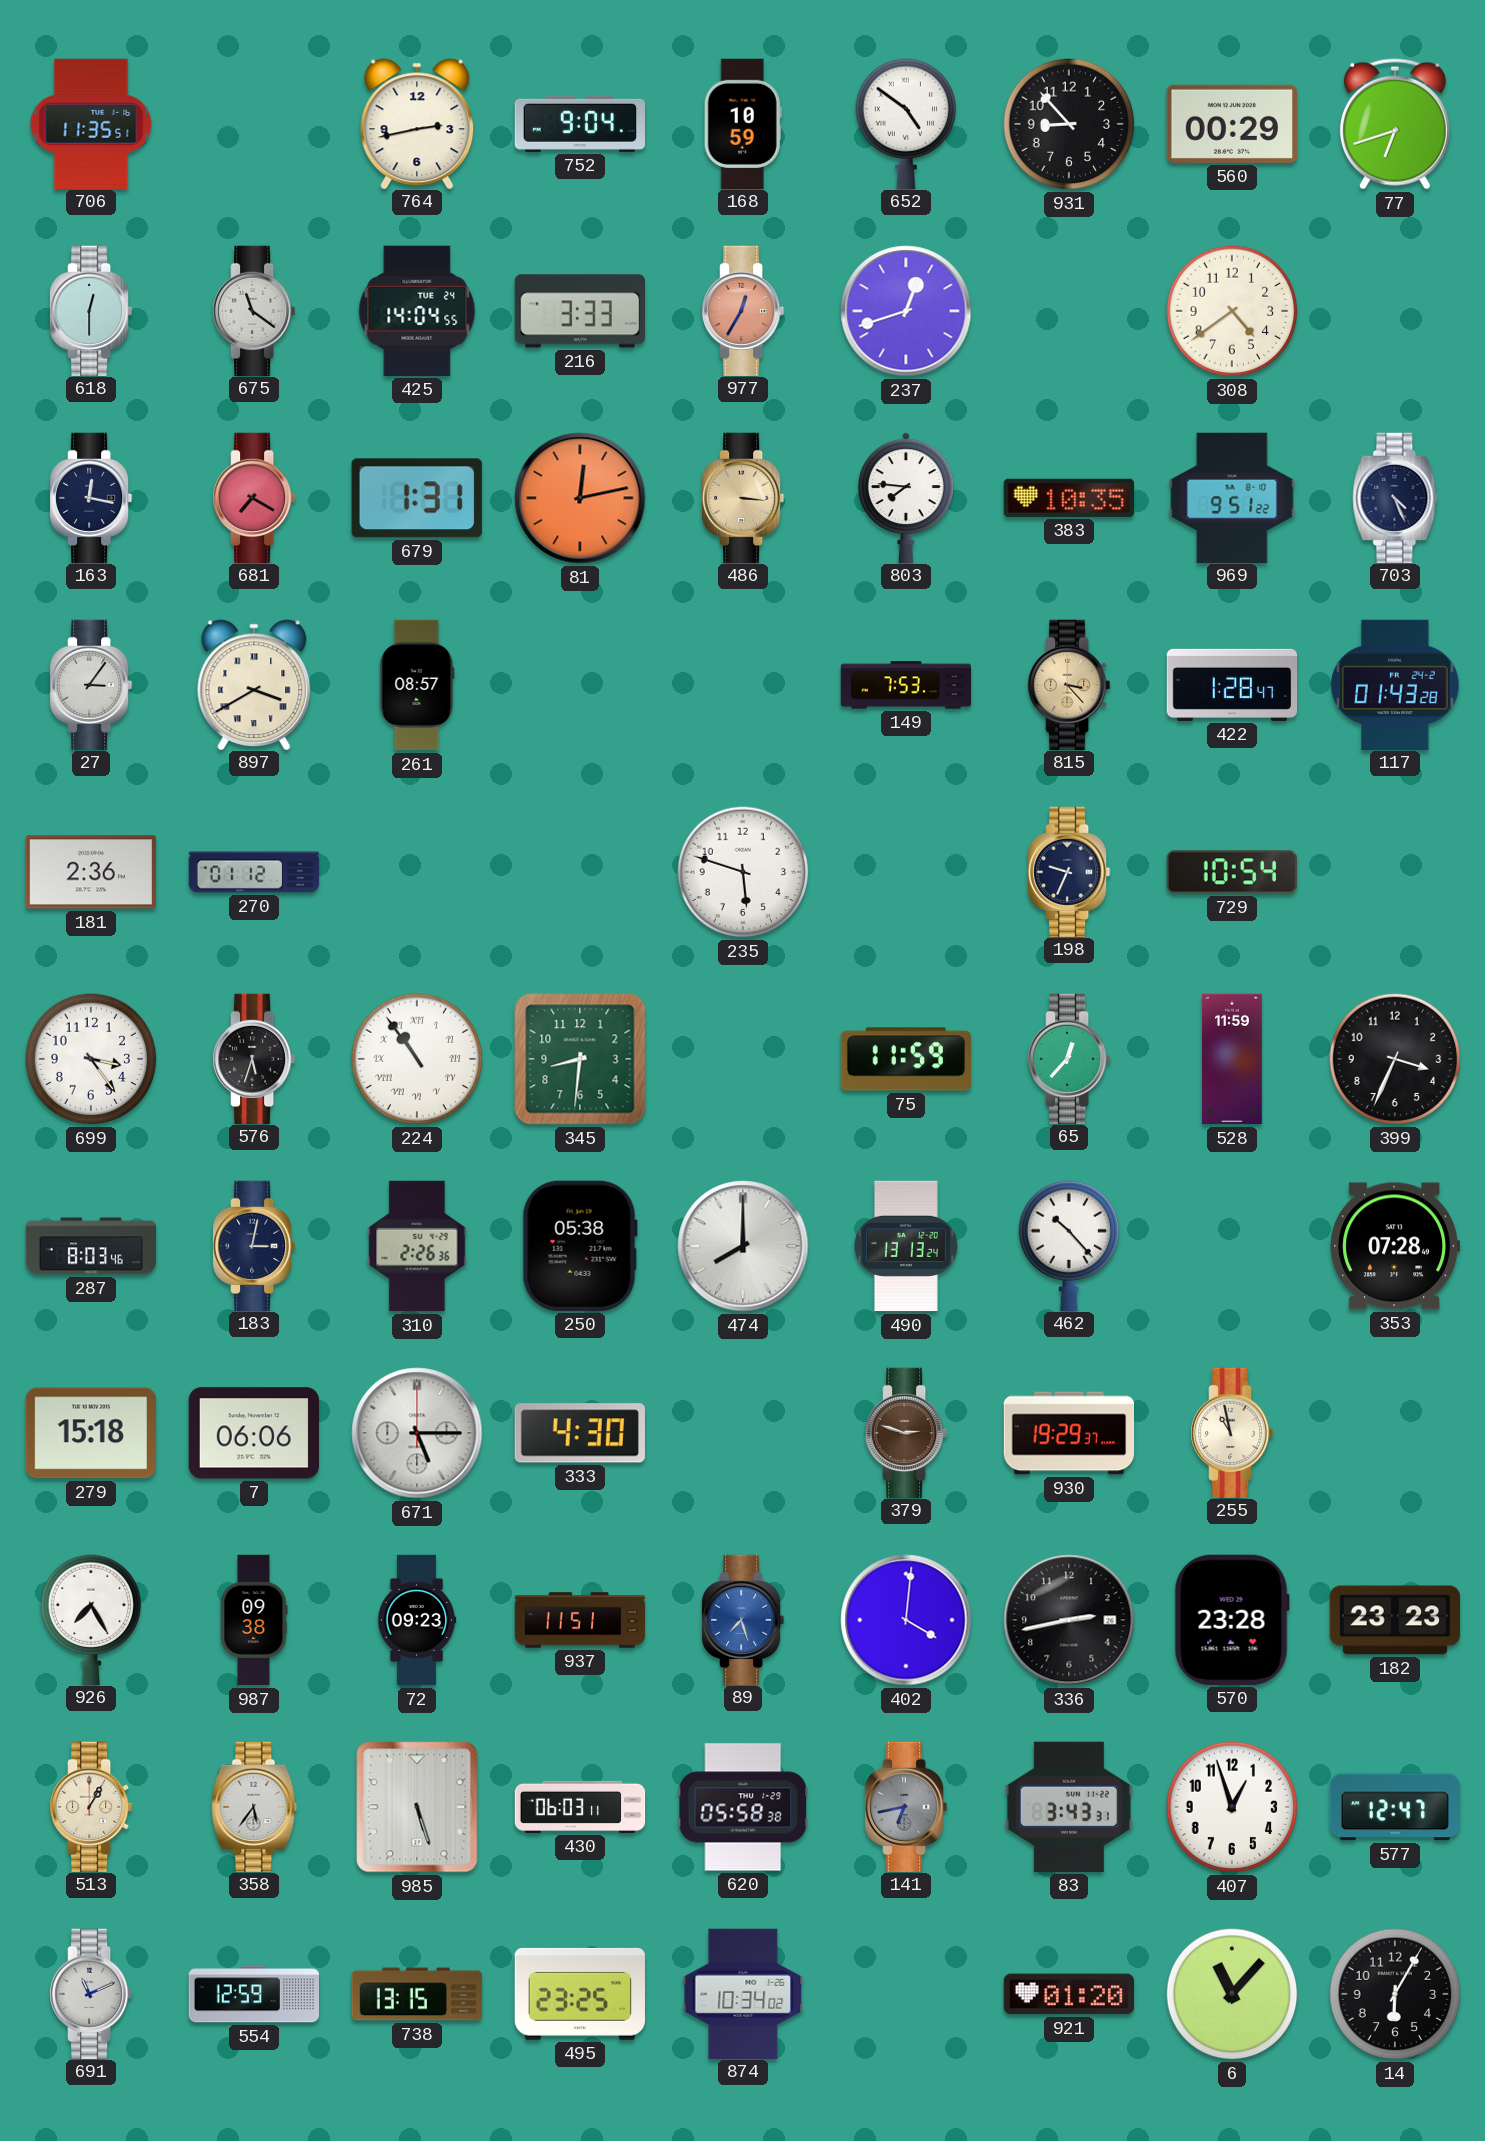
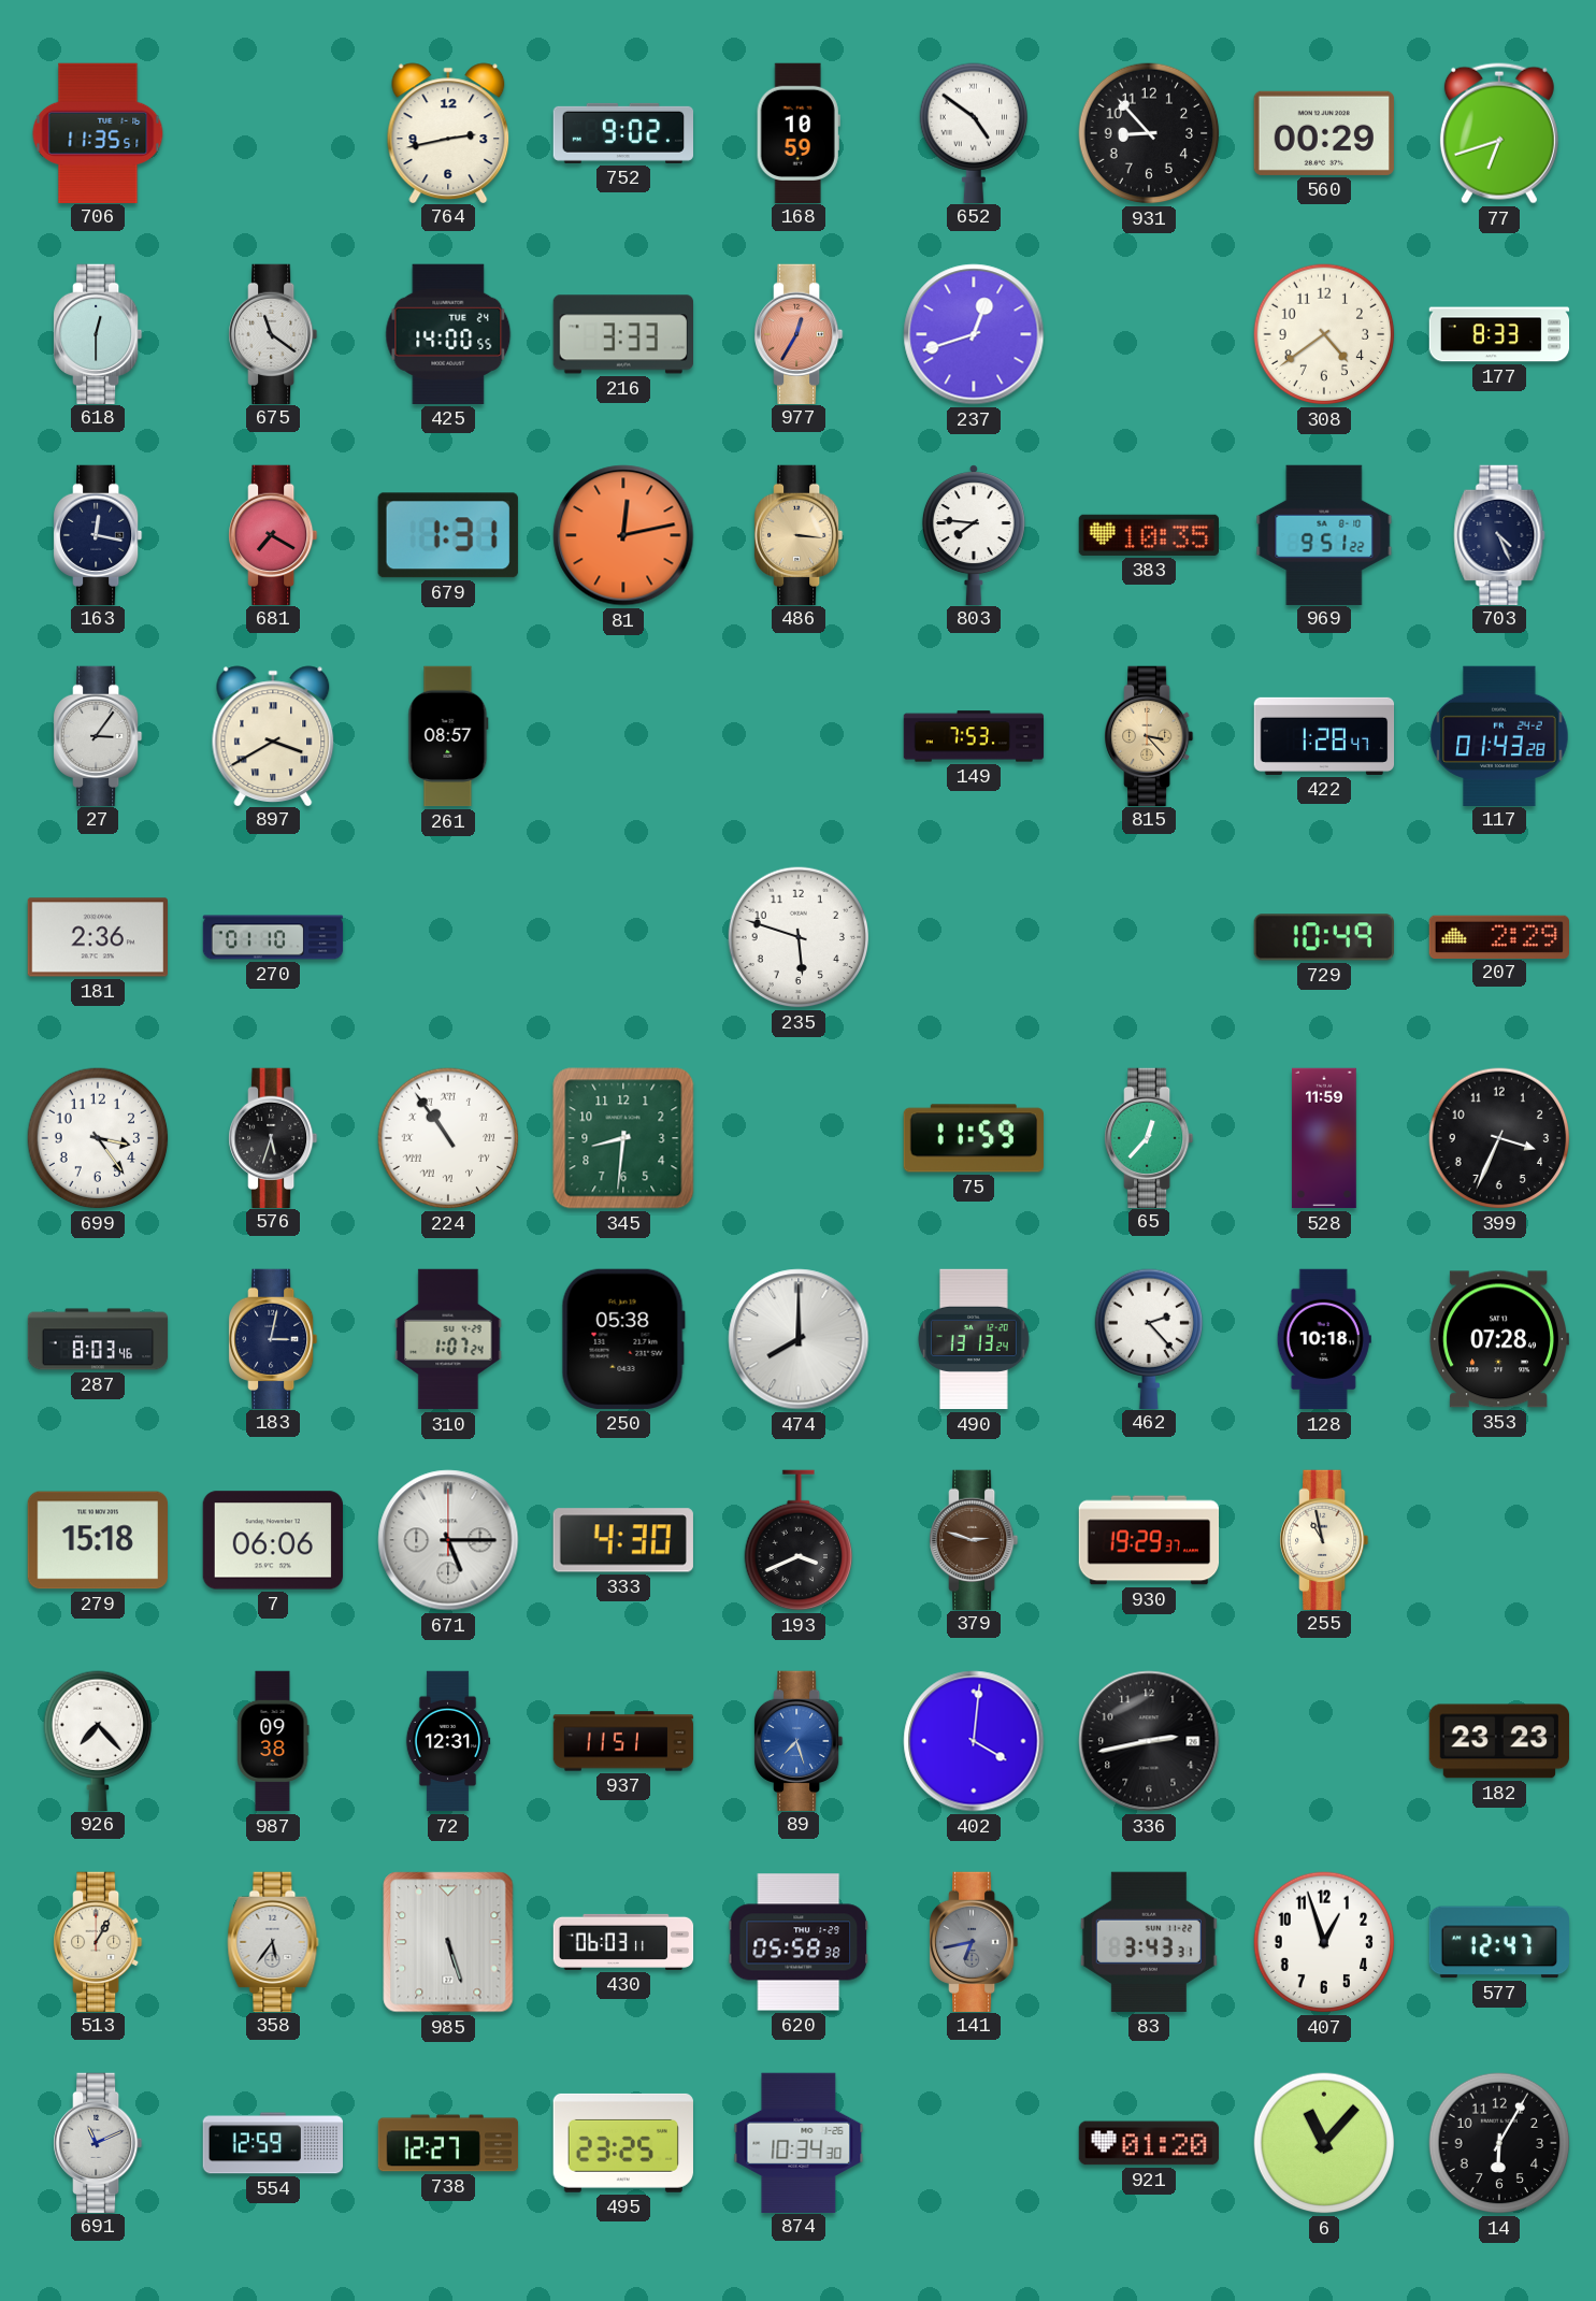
752: 9:04 -> 9:02
425: 14:04 -> 14:00
177: none -> 8:33
270: 01:12 -> 01:10
198: 9:34 -> none
729: 10:54 -> 10:49
207: none -> 2:29
310: 2:26 -> 1:07
462: 10:23 -> 2:23
128: none -> 10:18
193: none -> 3:41
926: 7:25 -> 7:23
72: 09:23 -> 12:31
570: 23:28 -> none
738: 13:15 -> 12:27
874: 10:34:02 -> 10:34:30
